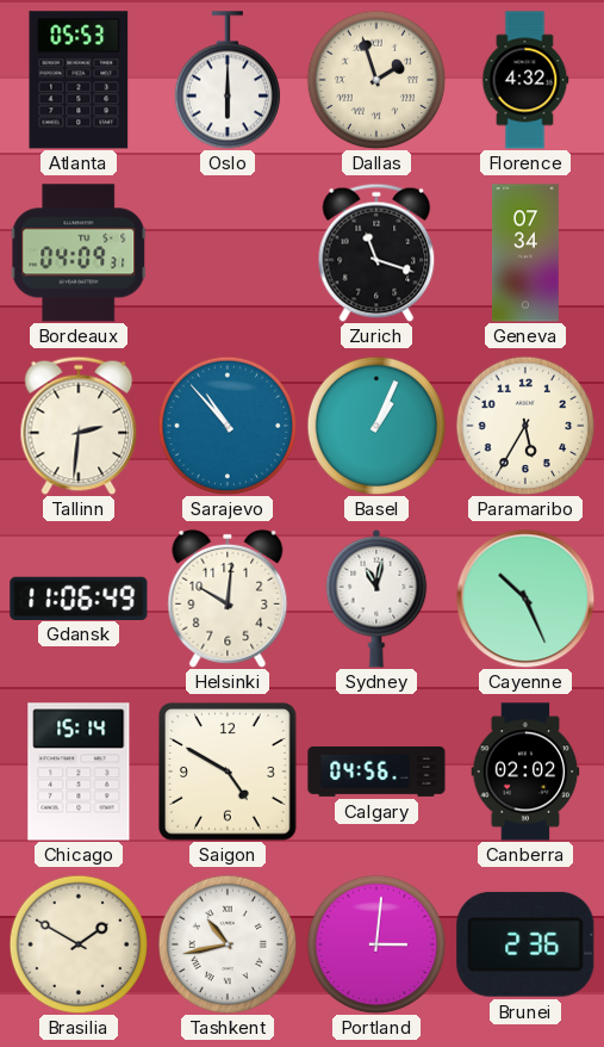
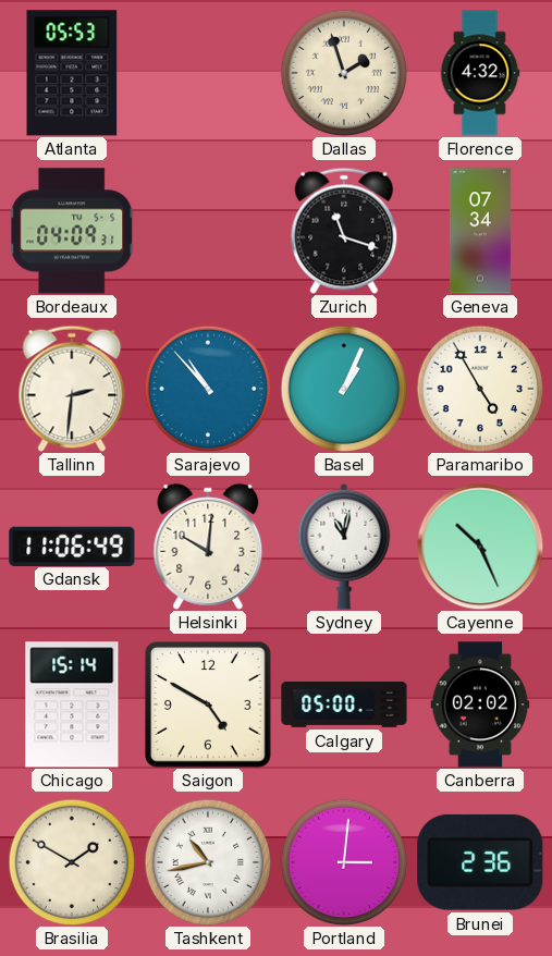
Oslo: 6:00 -> none
Paramaribo: 5:35 -> 4:55
Calgary: 04:56 -> 05:00
